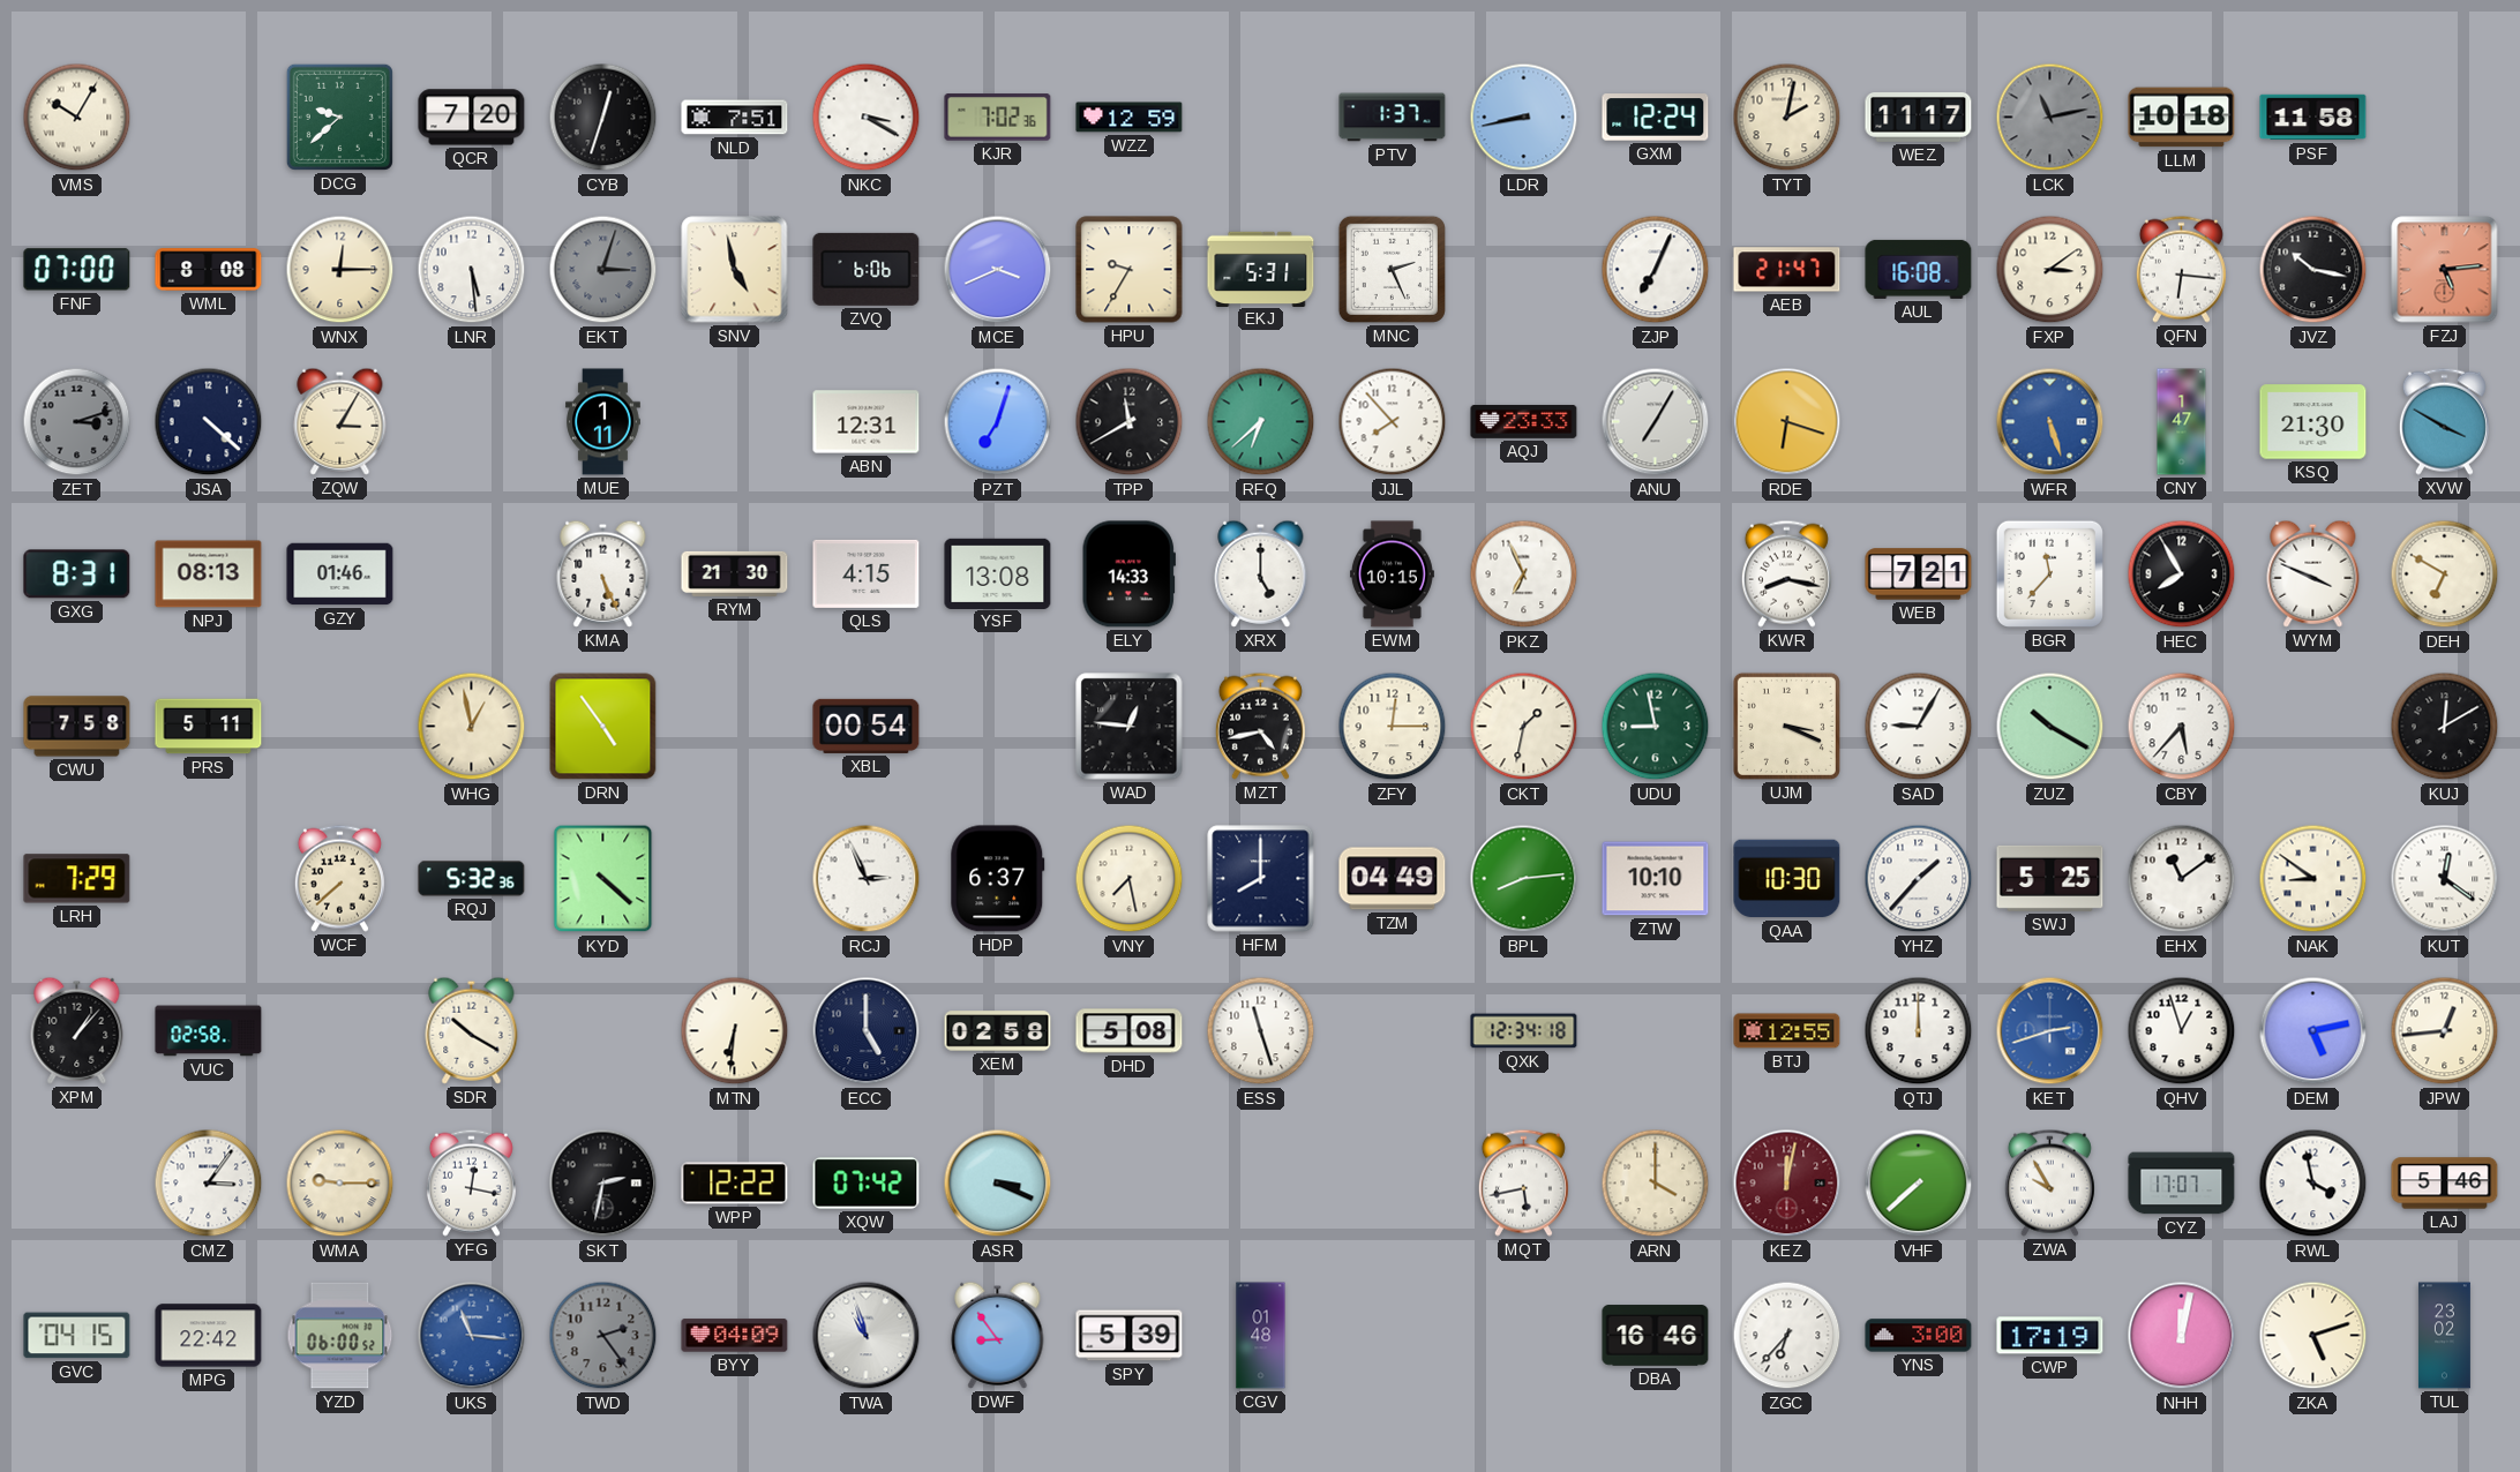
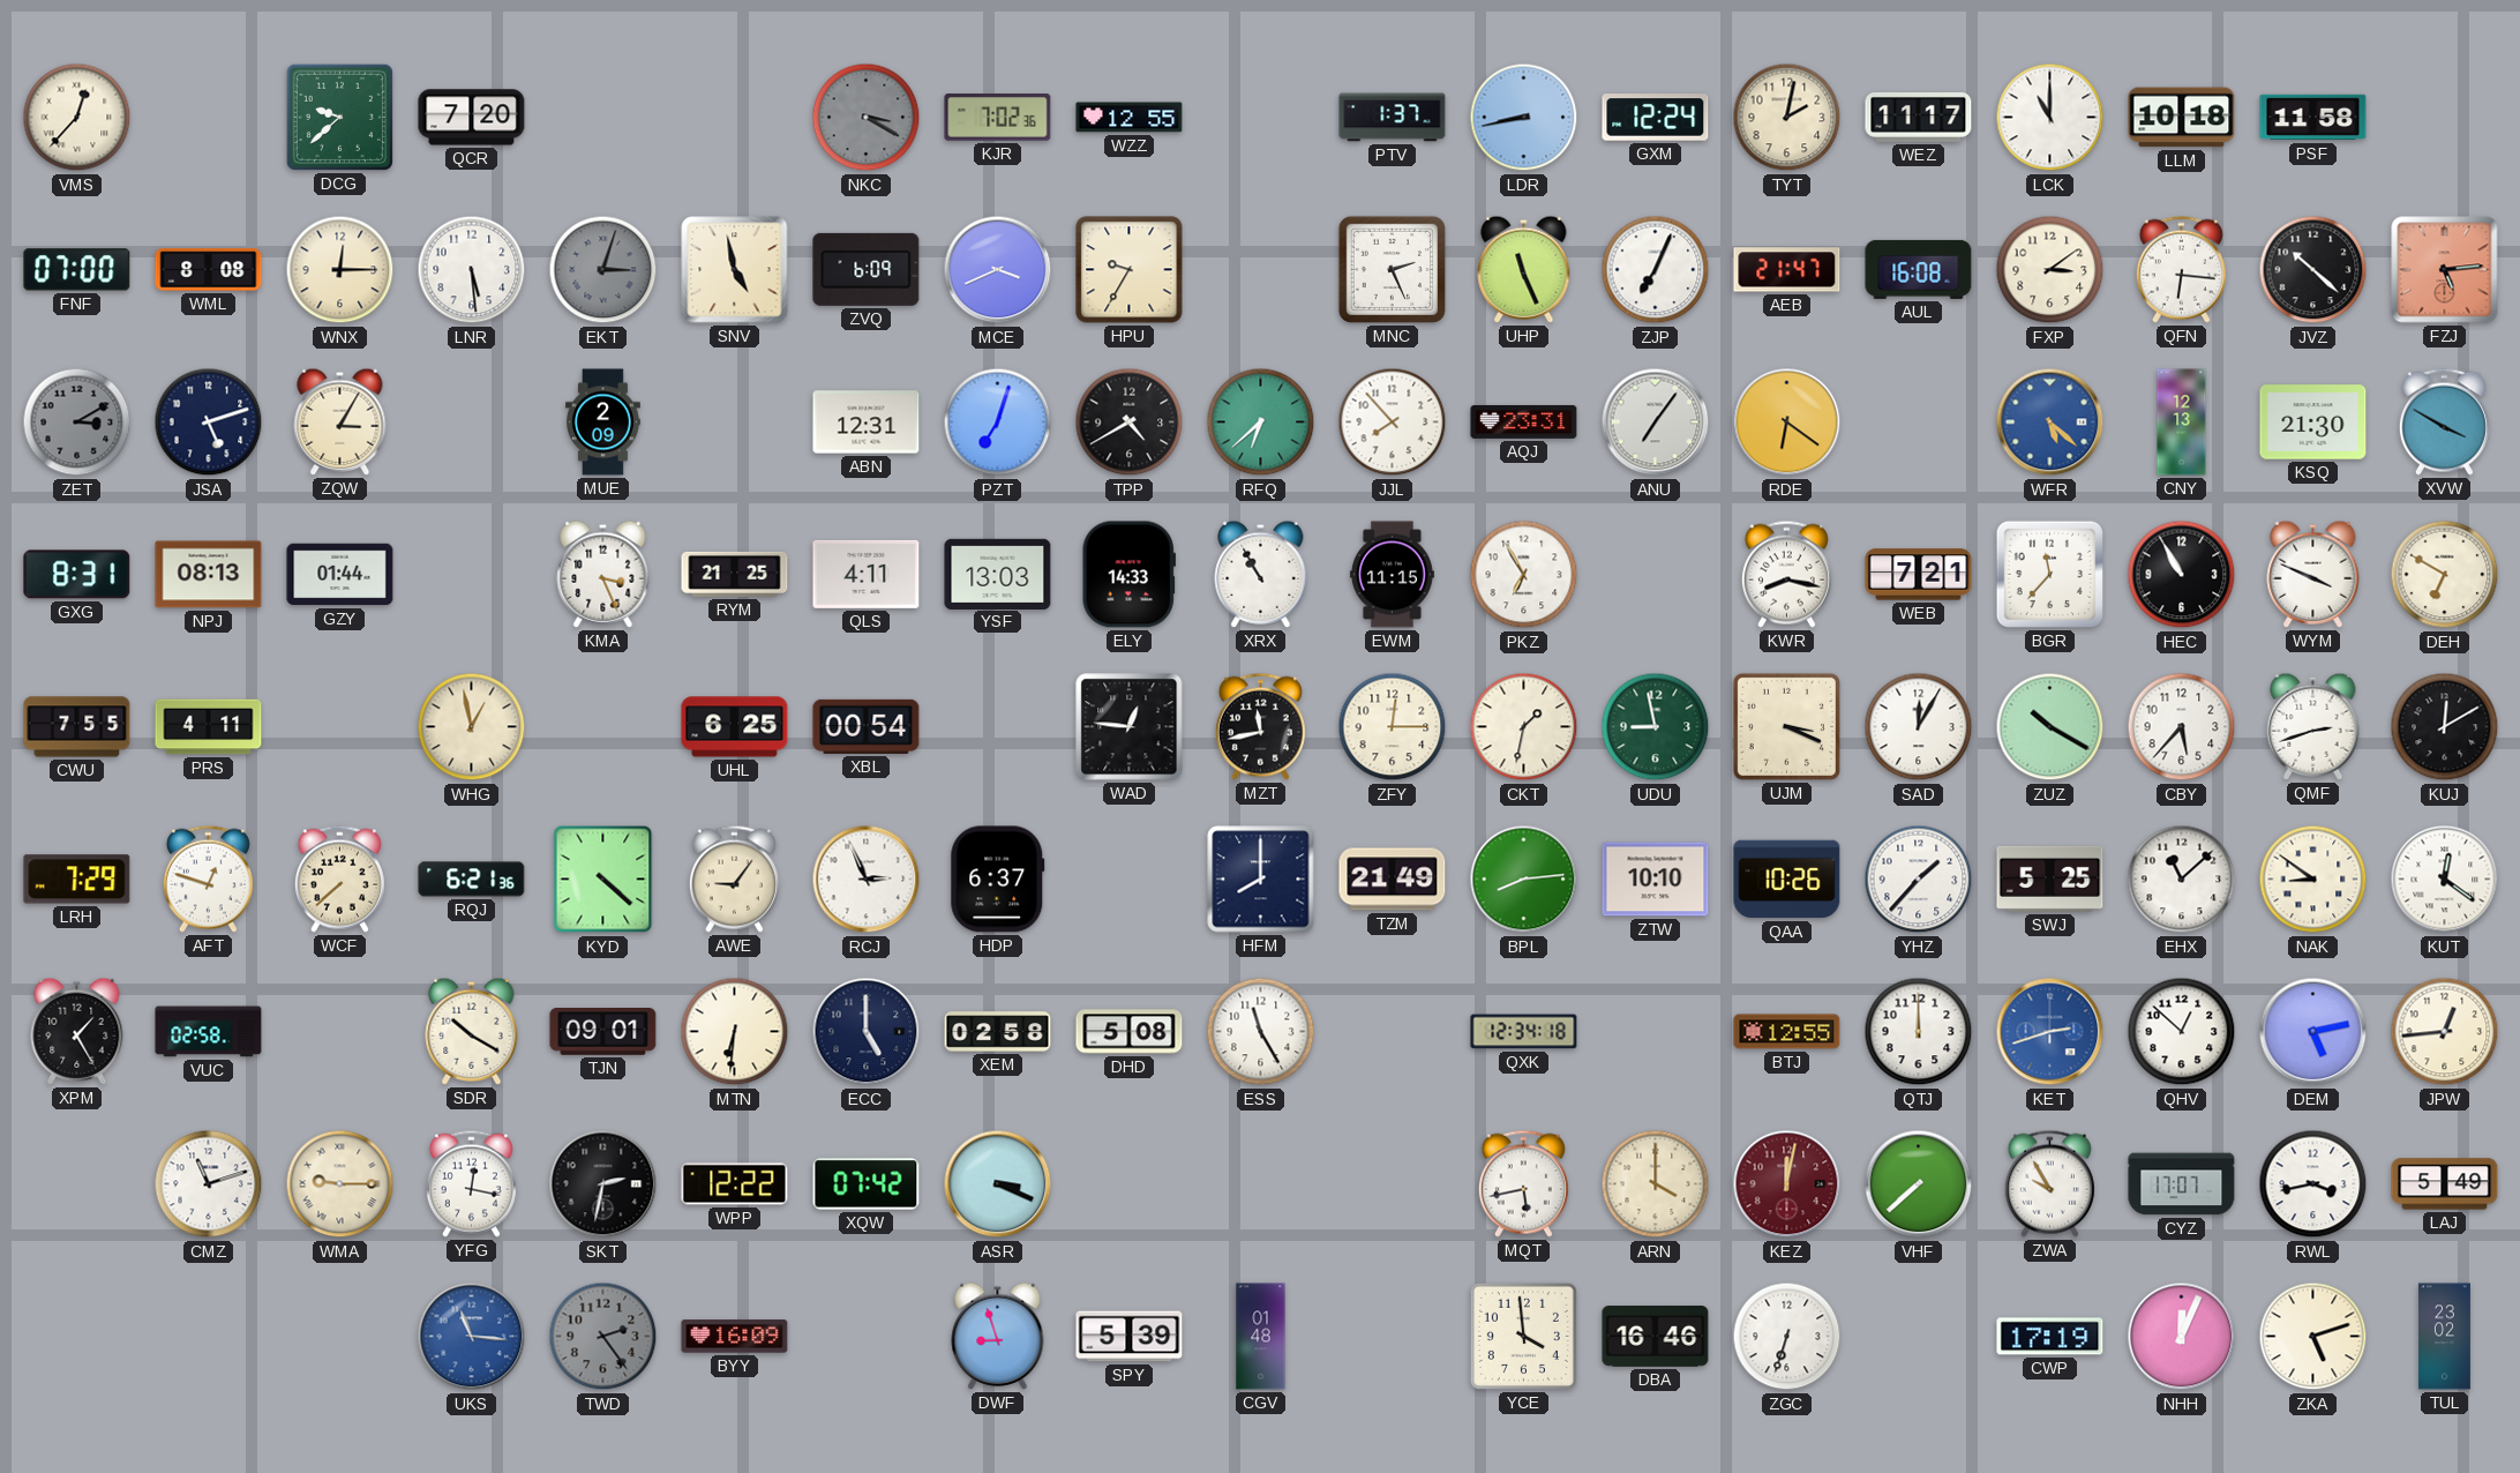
VMS: 10:05 -> 12:37
CYB: 12:33 -> none
NLD: 7:51 -> none
NKC dial: white -> grey
WZZ: 12:59 -> 12:55
LCK: 11:13 -> 11:00
LCK dial: grey -> white
ZVQ: 6:06 -> 6:09
EKJ: 5:31 -> none
UHP: none -> 11:26
JVZ: 10:17 -> 10:22
ZET: 3:12 -> 3:10
JSA: 4:22 -> 5:12
MUE: 1:11 -> 2:09
TPP: 11:40 -> 4:40
AQJ: 23:33 -> 23:31
ANU: 7:05 -> 7:06
RDE: 6:18 -> 6:21
WFR: 5:27 -> 5:22
CNY: 1:47 -> 12:13
GZY: 01:46 -> 01:44
KMA: 5:26 -> 3:26
RYM: 21:30 -> 21:25
QLS: 4:15 -> 4:11
YSF: 13:08 -> 13:03
XRX: 5:00 -> 10:55
EWM: 10:15 -> 11:15
PKZ: 6:56 -> 6:55
HEC: 7:55 -> 10:55
CWU: 7:58 -> 7:55
PRS: 5:11 -> 4:11
DRN: 4:54 -> none
UHL: none -> 6:25
MZT: 4:43 -> 11:43
SAD: 9:05 -> 12:05
QMF: none -> 2:42
AFT: none -> 12:48
RQJ: 5:32 -> 6:21
AWE: none -> 9:06
VNY: 7:28 -> none
TZM: 04:49 -> 21:49
QAA: 10:30 -> 10:26
EHX: 11:09 -> 11:08
XPM: 1:07 -> 1:25
TJN: none -> 09:01
ESS: 11:27 -> 11:25
QHV: 12:57 -> 12:52
CMZ: 3:06 -> 11:12
RWL: 3:58 -> 3:43
LAJ: 5:46 -> 5:49
GVC: 04:15 -> none
MPG: 22:42 -> none
YZD: 06:00 -> none
BYY: 04:09 -> 16:09
TWA: 10:57 -> none
DWF: 8:54 -> 8:57
YCE: none -> 3:59
ZGC: 6:37 -> 6:33
YNS: 3:00 -> none
NHH: 12:02 -> 12:04
